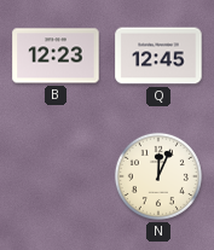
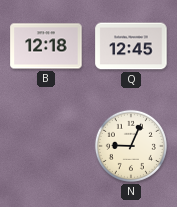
B: 12:23 -> 12:18
N: 12:04 -> 9:04
